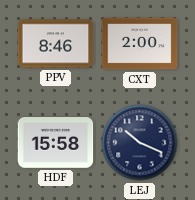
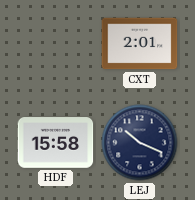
PPV: 8:46 -> none
CXT: 2:00 -> 2:01
